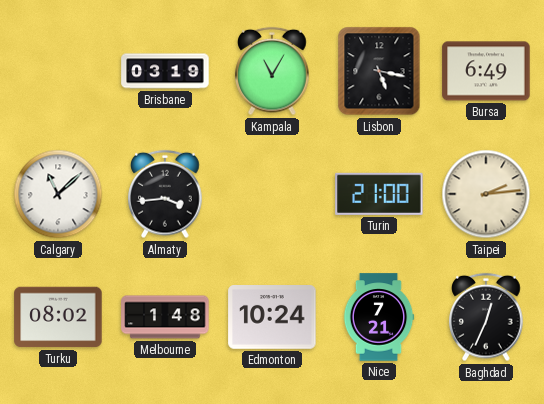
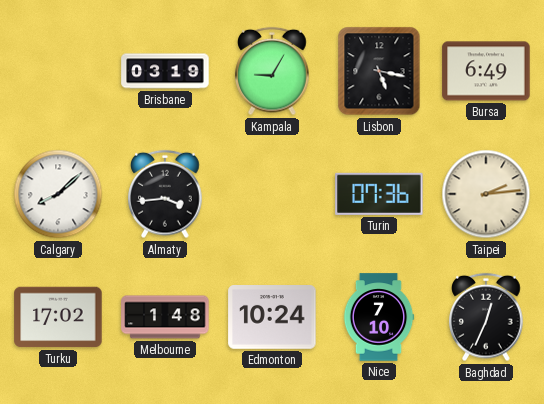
Kampala: 11:05 -> 9:05
Calgary: 11:08 -> 8:08
Turin: 21:00 -> 07:36
Turku: 08:02 -> 17:02
Nice: 7:21 -> 7:10
